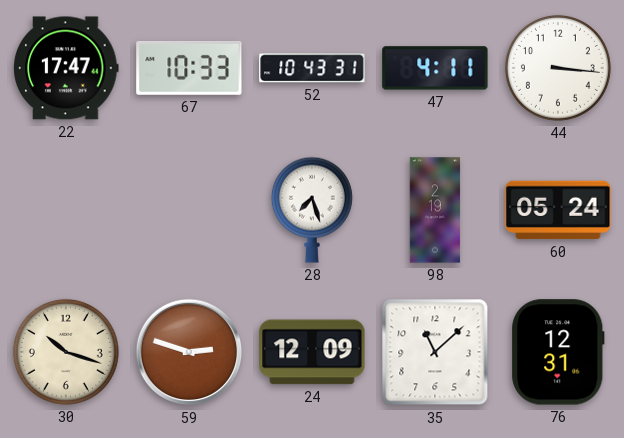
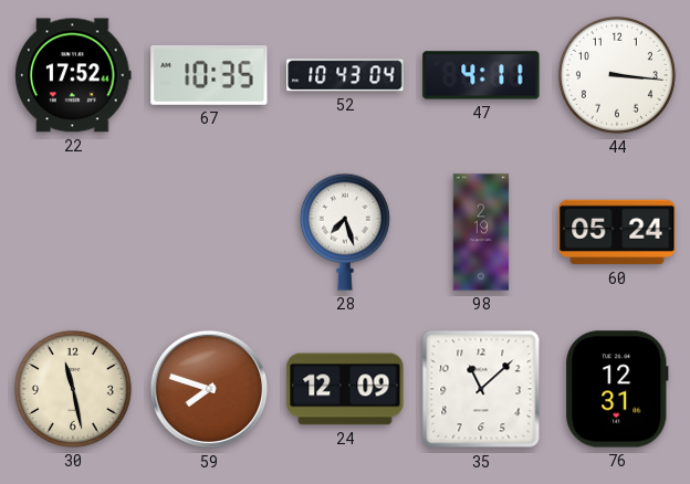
22: 17:47 -> 17:52
67: 10:33 -> 10:35
52: 10:43:31 -> 10:43:04
30: 10:18 -> 11:28
59: 2:48 -> 7:48
